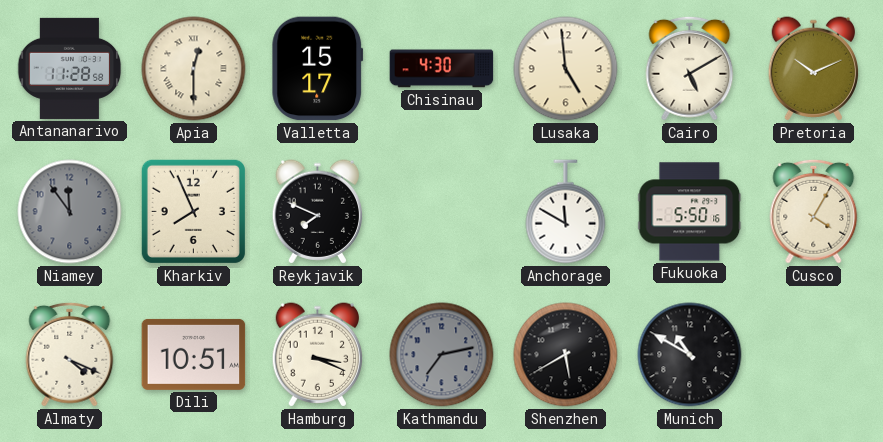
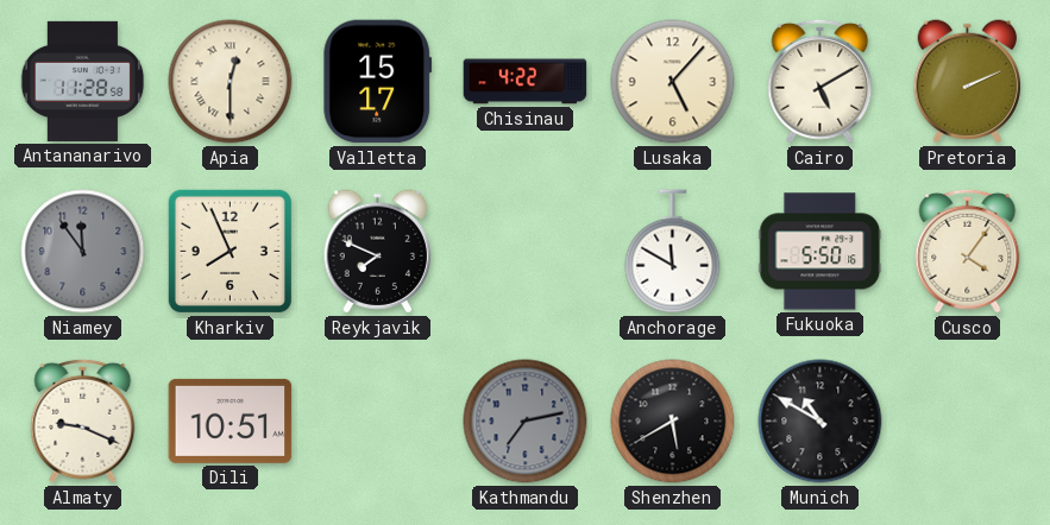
Chisinau: 4:30 -> 4:22
Lusaka: 4:59 -> 5:07
Pretoria: 10:11 -> 2:11
Cusco: 4:05 -> 4:06
Almaty: 4:19 -> 9:19
Hamburg: 3:19 -> none
